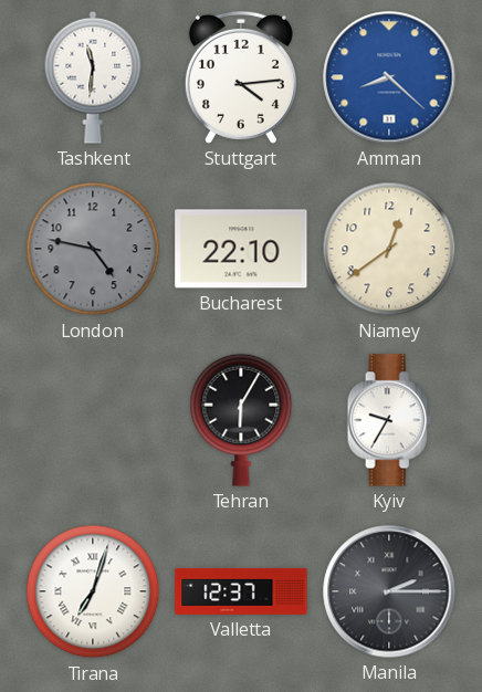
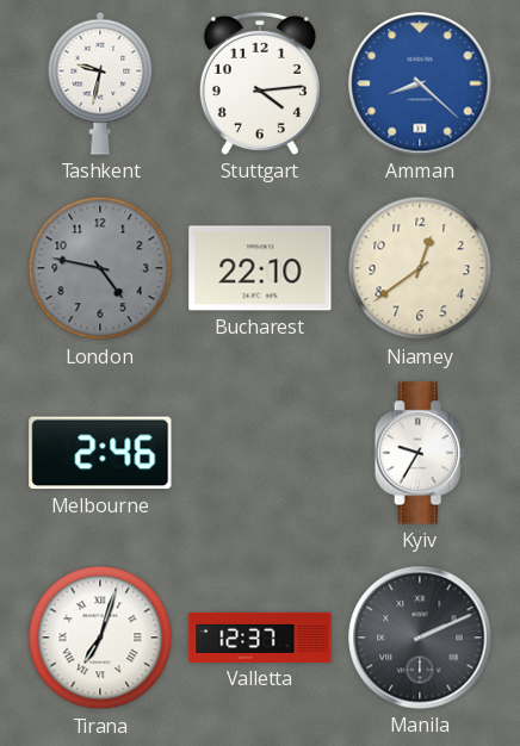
Tashkent: 11:31 -> 9:32
Melbourne: none -> 2:46
Tehran: 6:05 -> none
Manila: 2:15 -> 2:11
